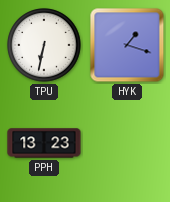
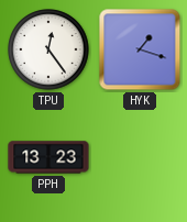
TPU: 6:32 -> 12:24
